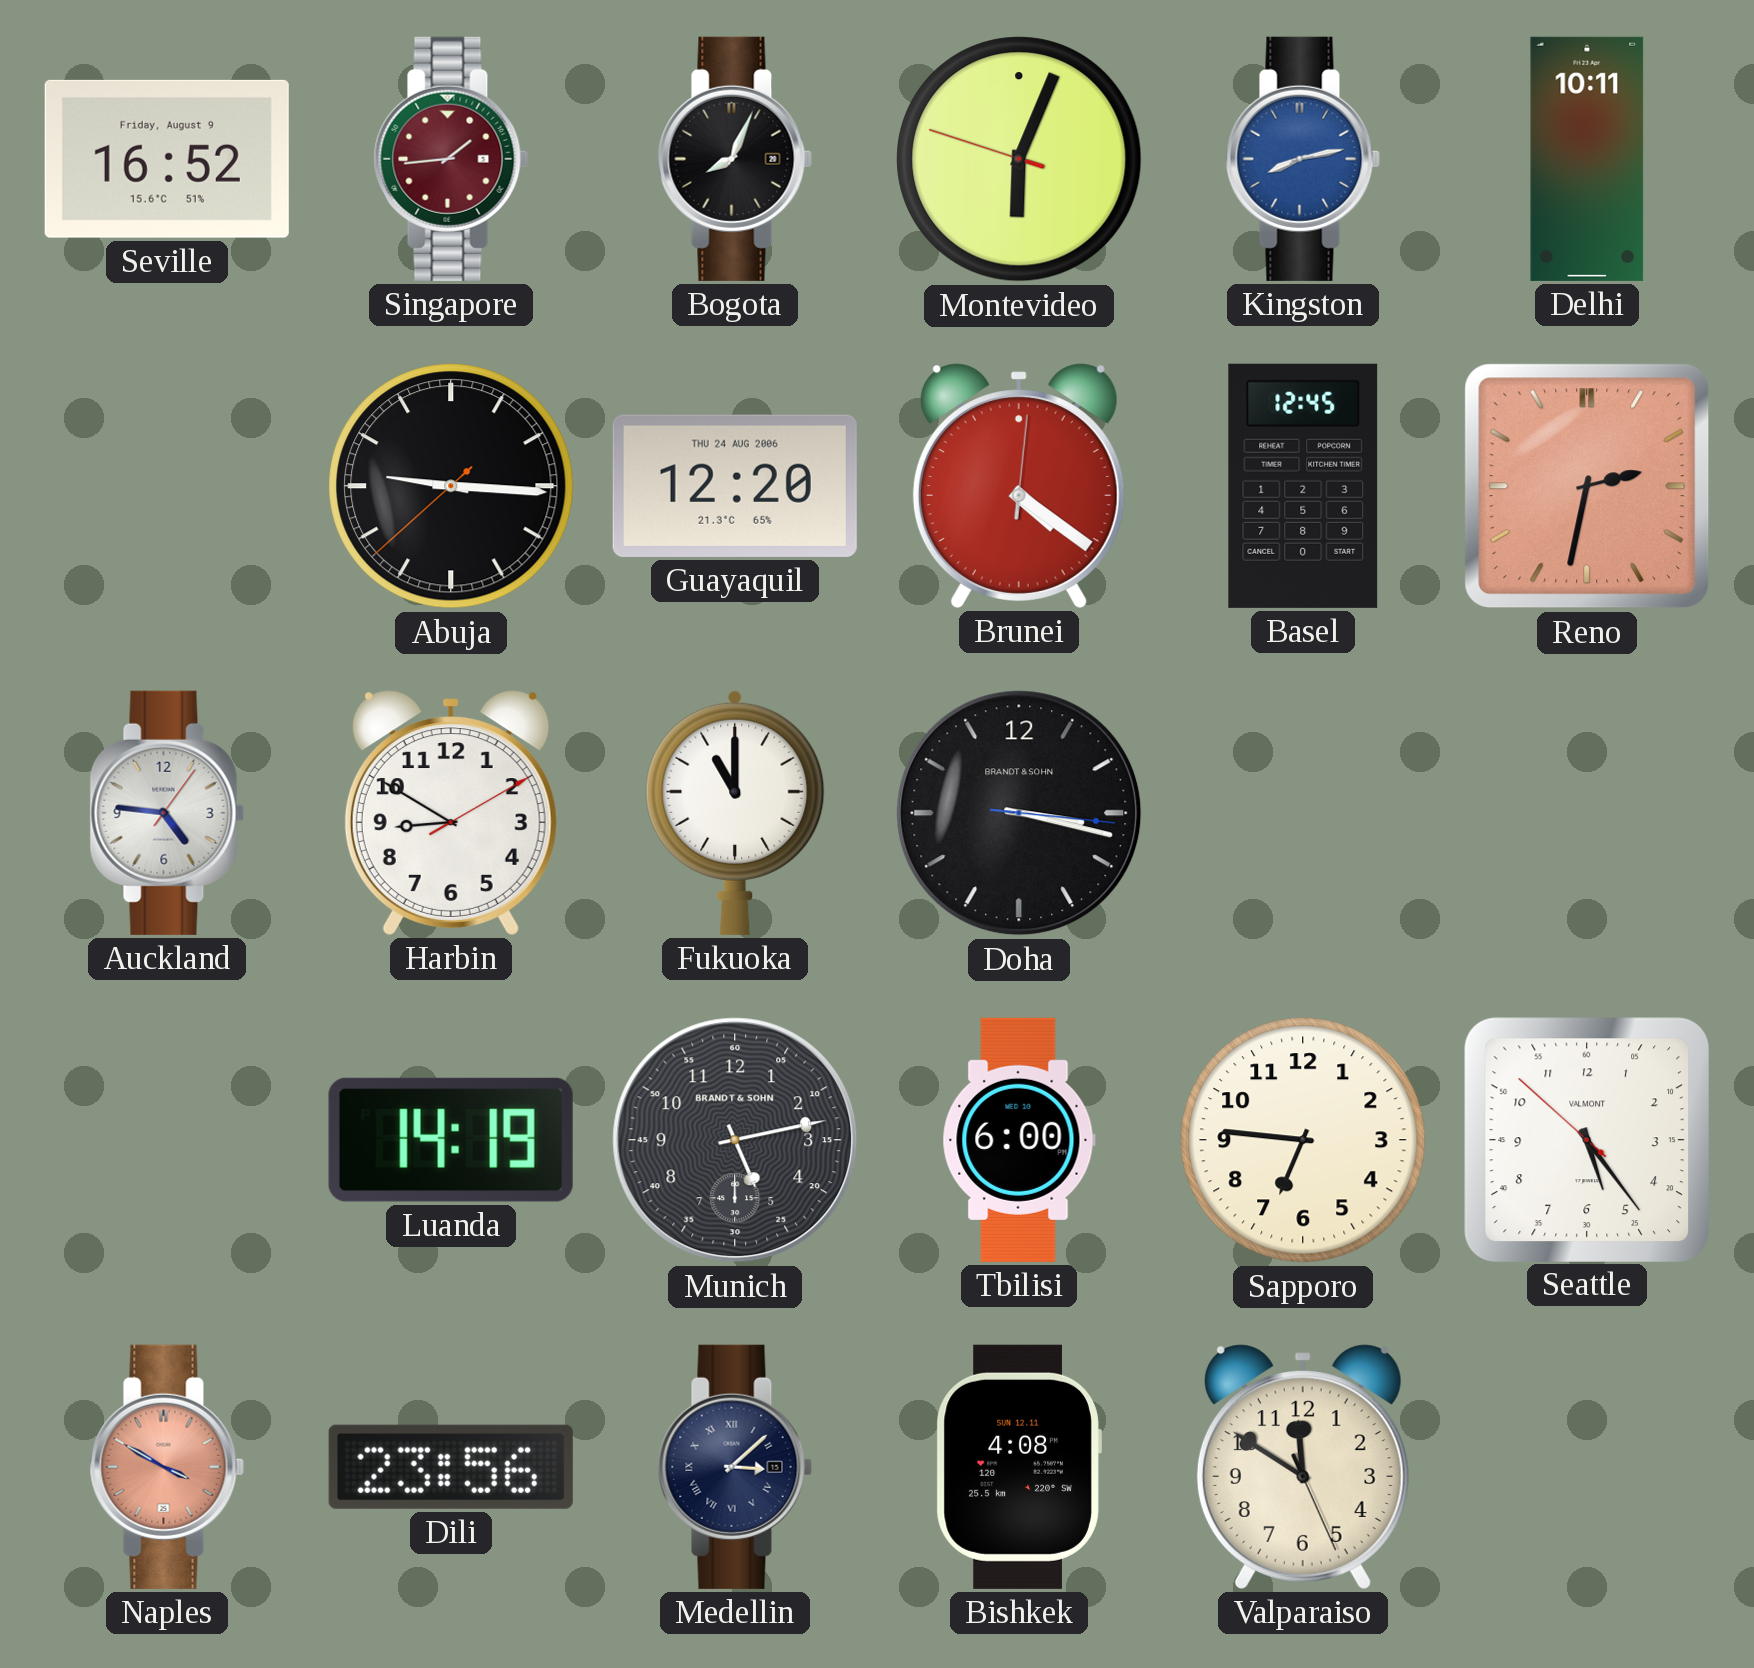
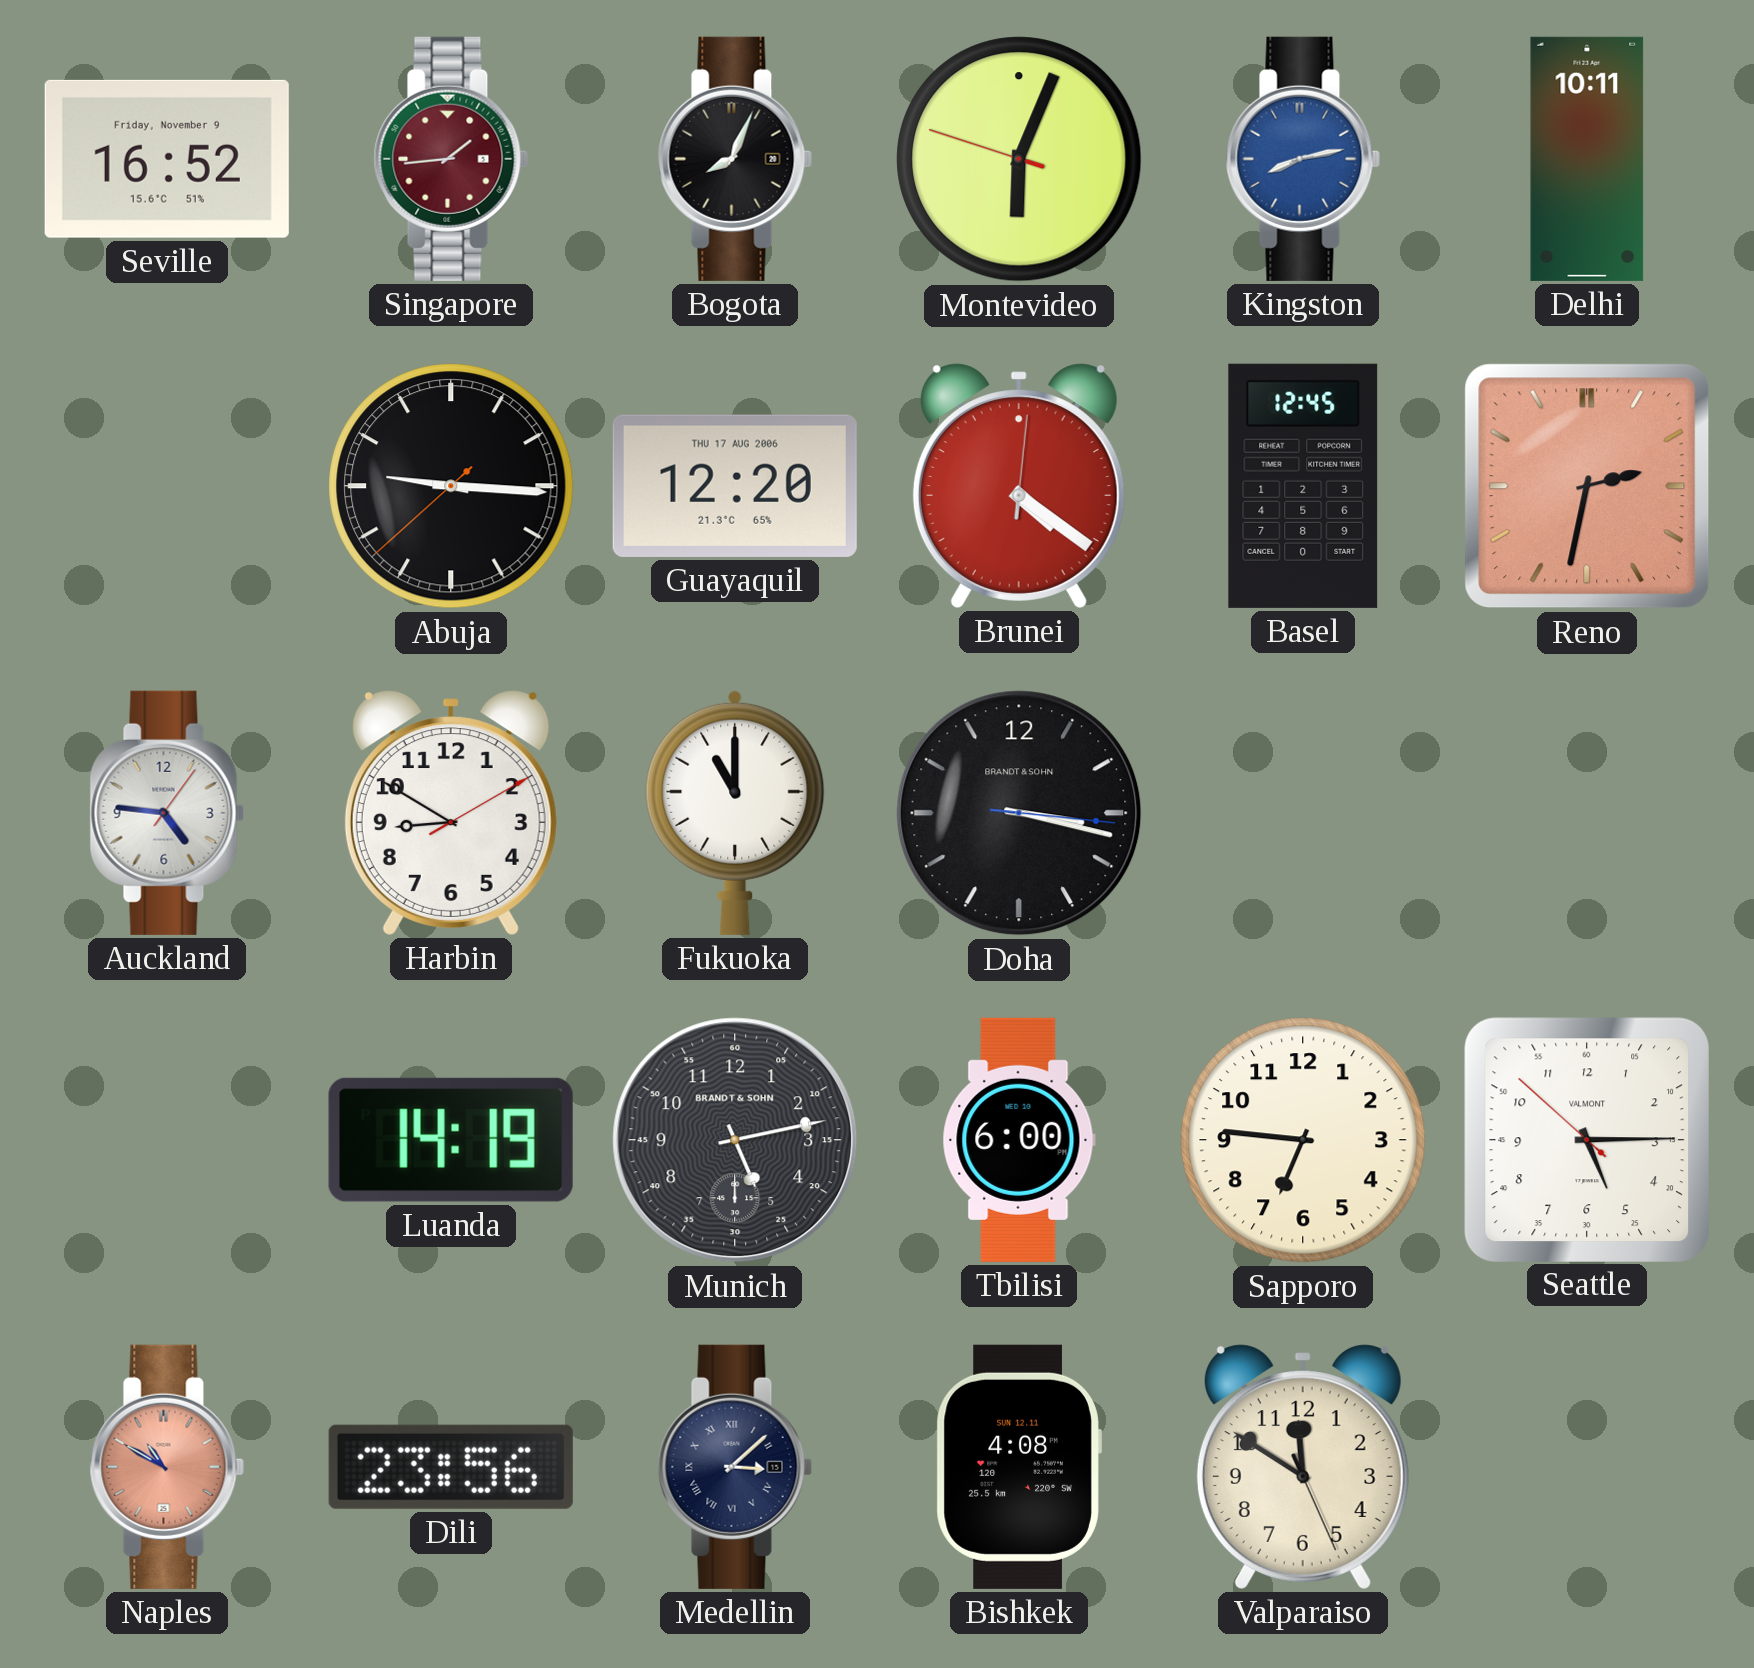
Seville date: Friday, August 9 -> Friday, November 9
Guayaquil date: THU 24 AUG 2006 -> THU 17 AUG 2006
Seattle: 5:23 -> 5:14
Naples: 3:50 -> 10:50
